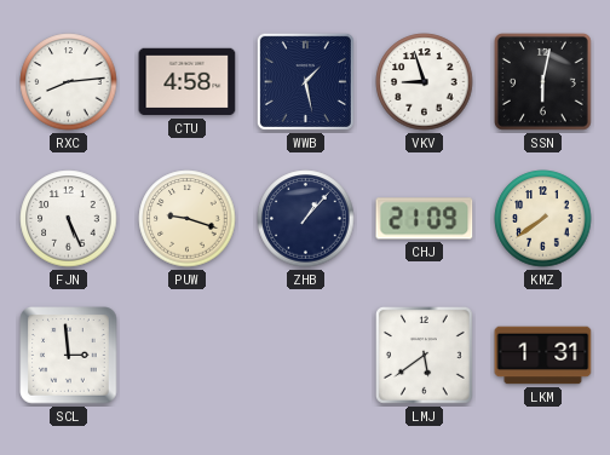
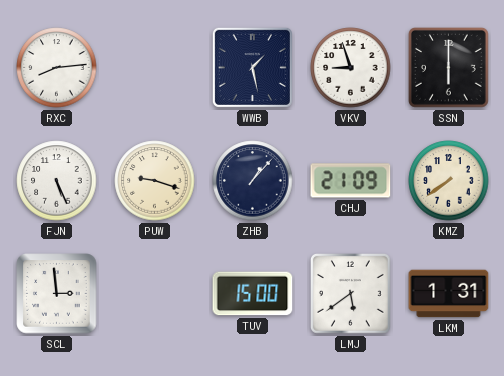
CTU: 4:58 -> none
SSN: 6:02 -> 6:00
TUV: none -> 15:00
